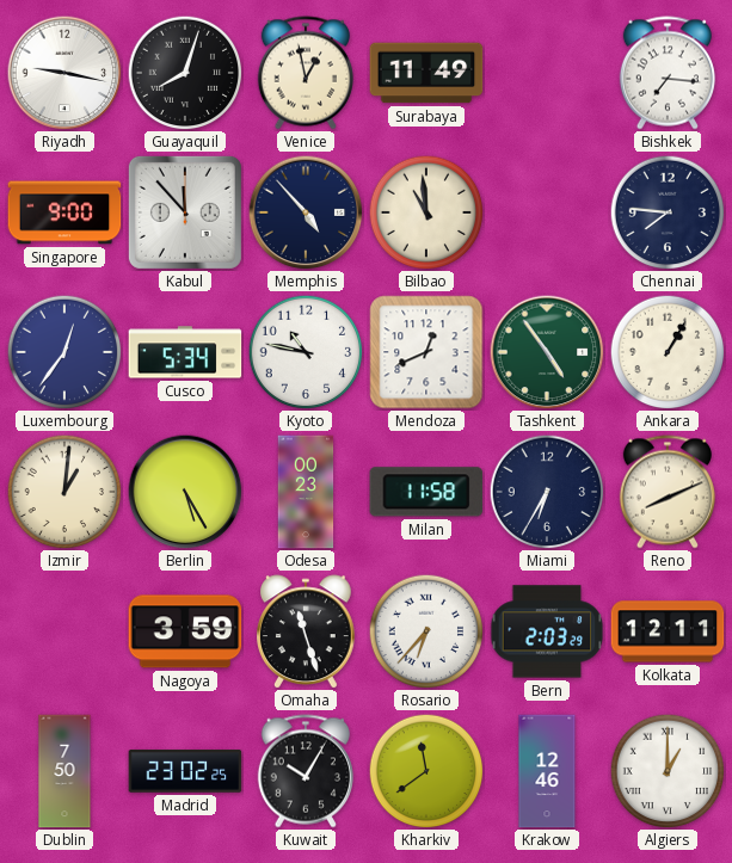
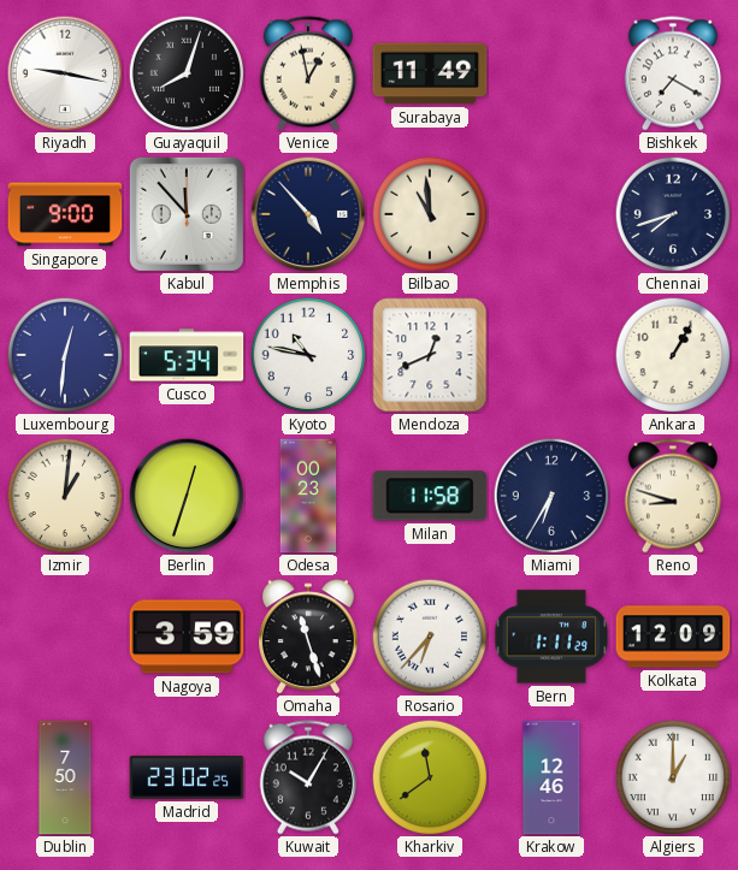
Bishkek: 7:16 -> 7:20
Chennai: 7:46 -> 7:42
Luxembourg: 12:36 -> 12:31
Tashkent: 4:54 -> none
Berlin: 5:25 -> 12:33
Reno: 8:11 -> 8:48
Bern: 2:03 -> 1:11
Kolkata: 12:11 -> 12:09
